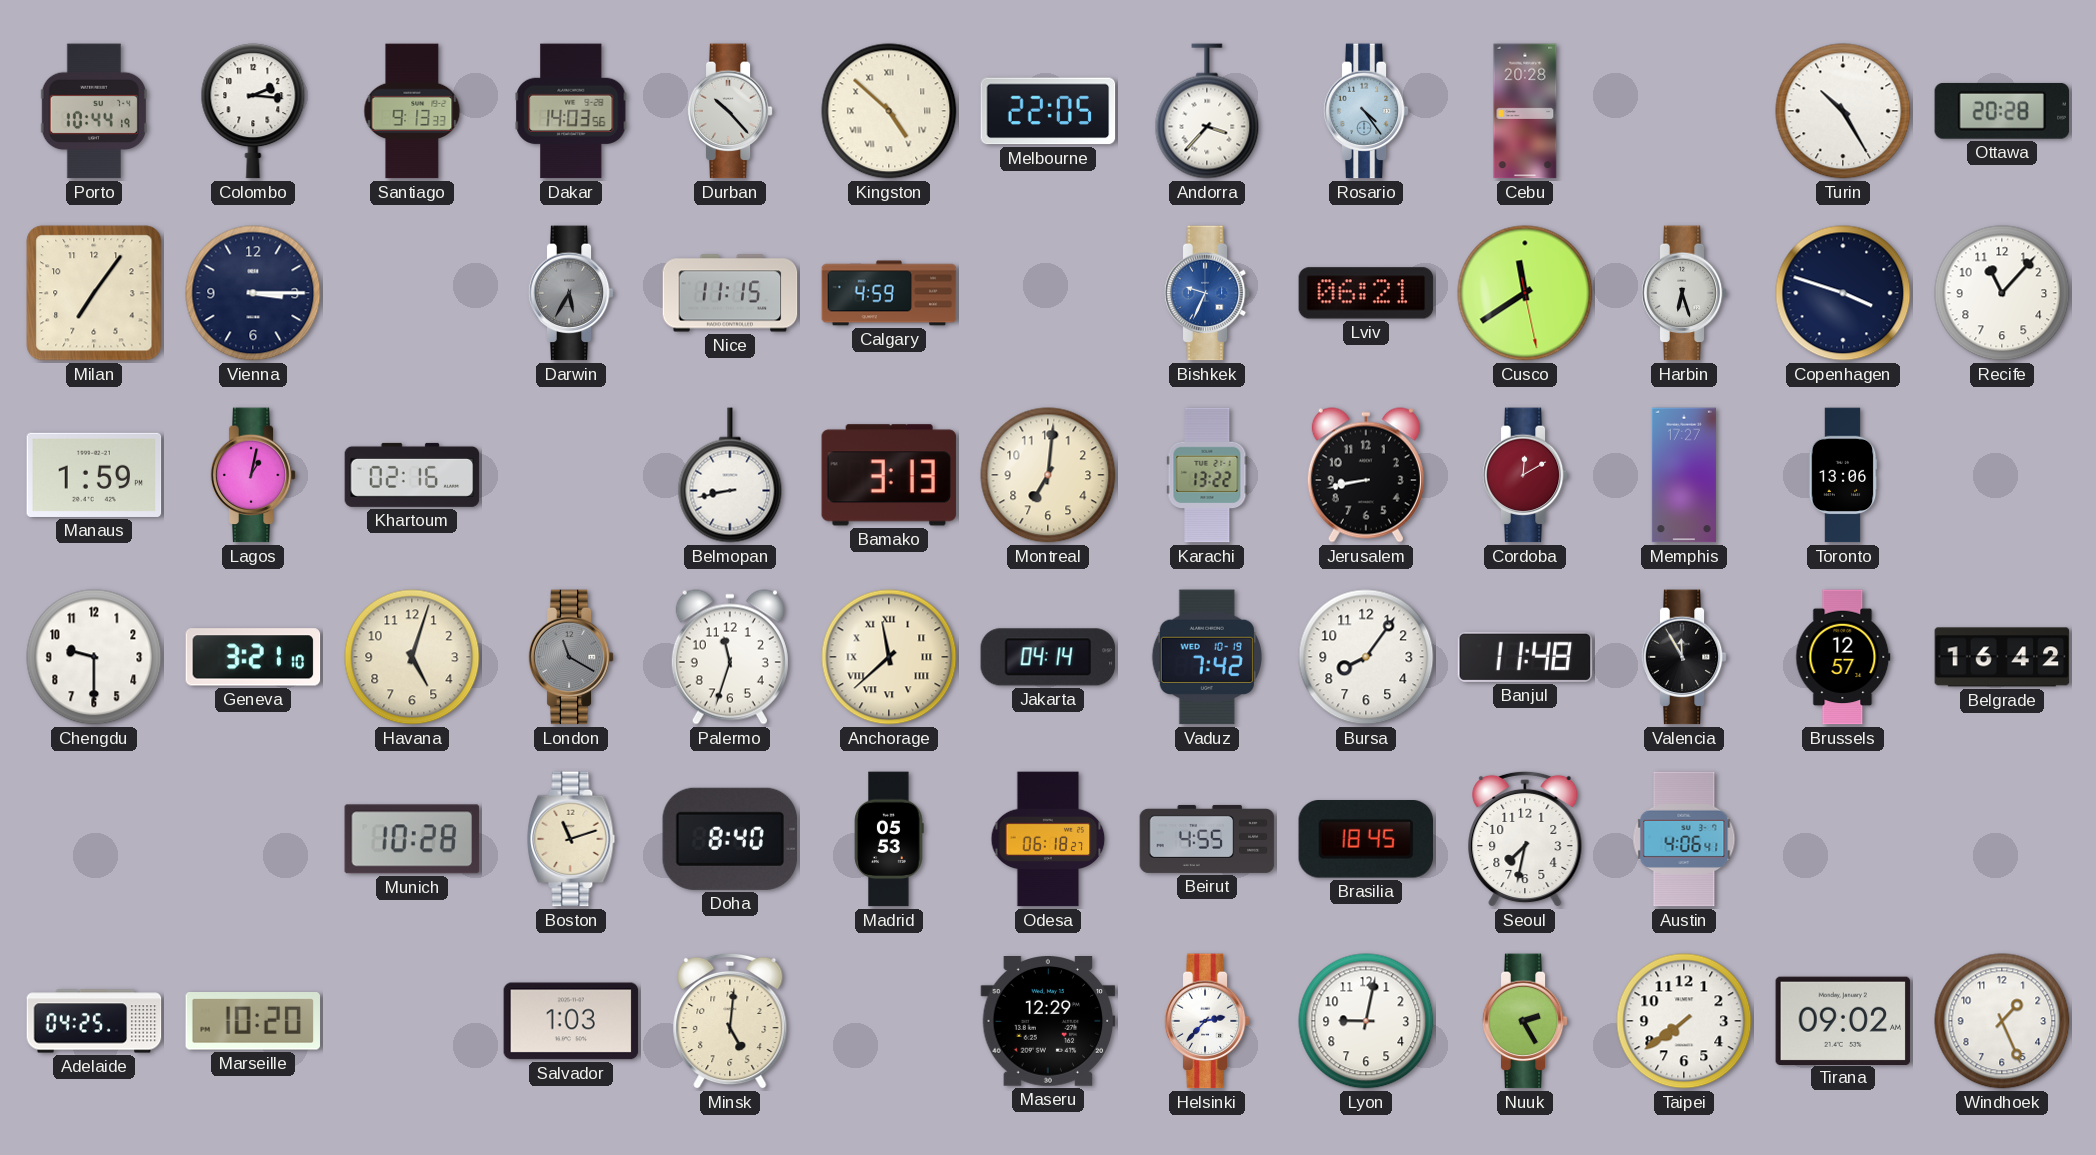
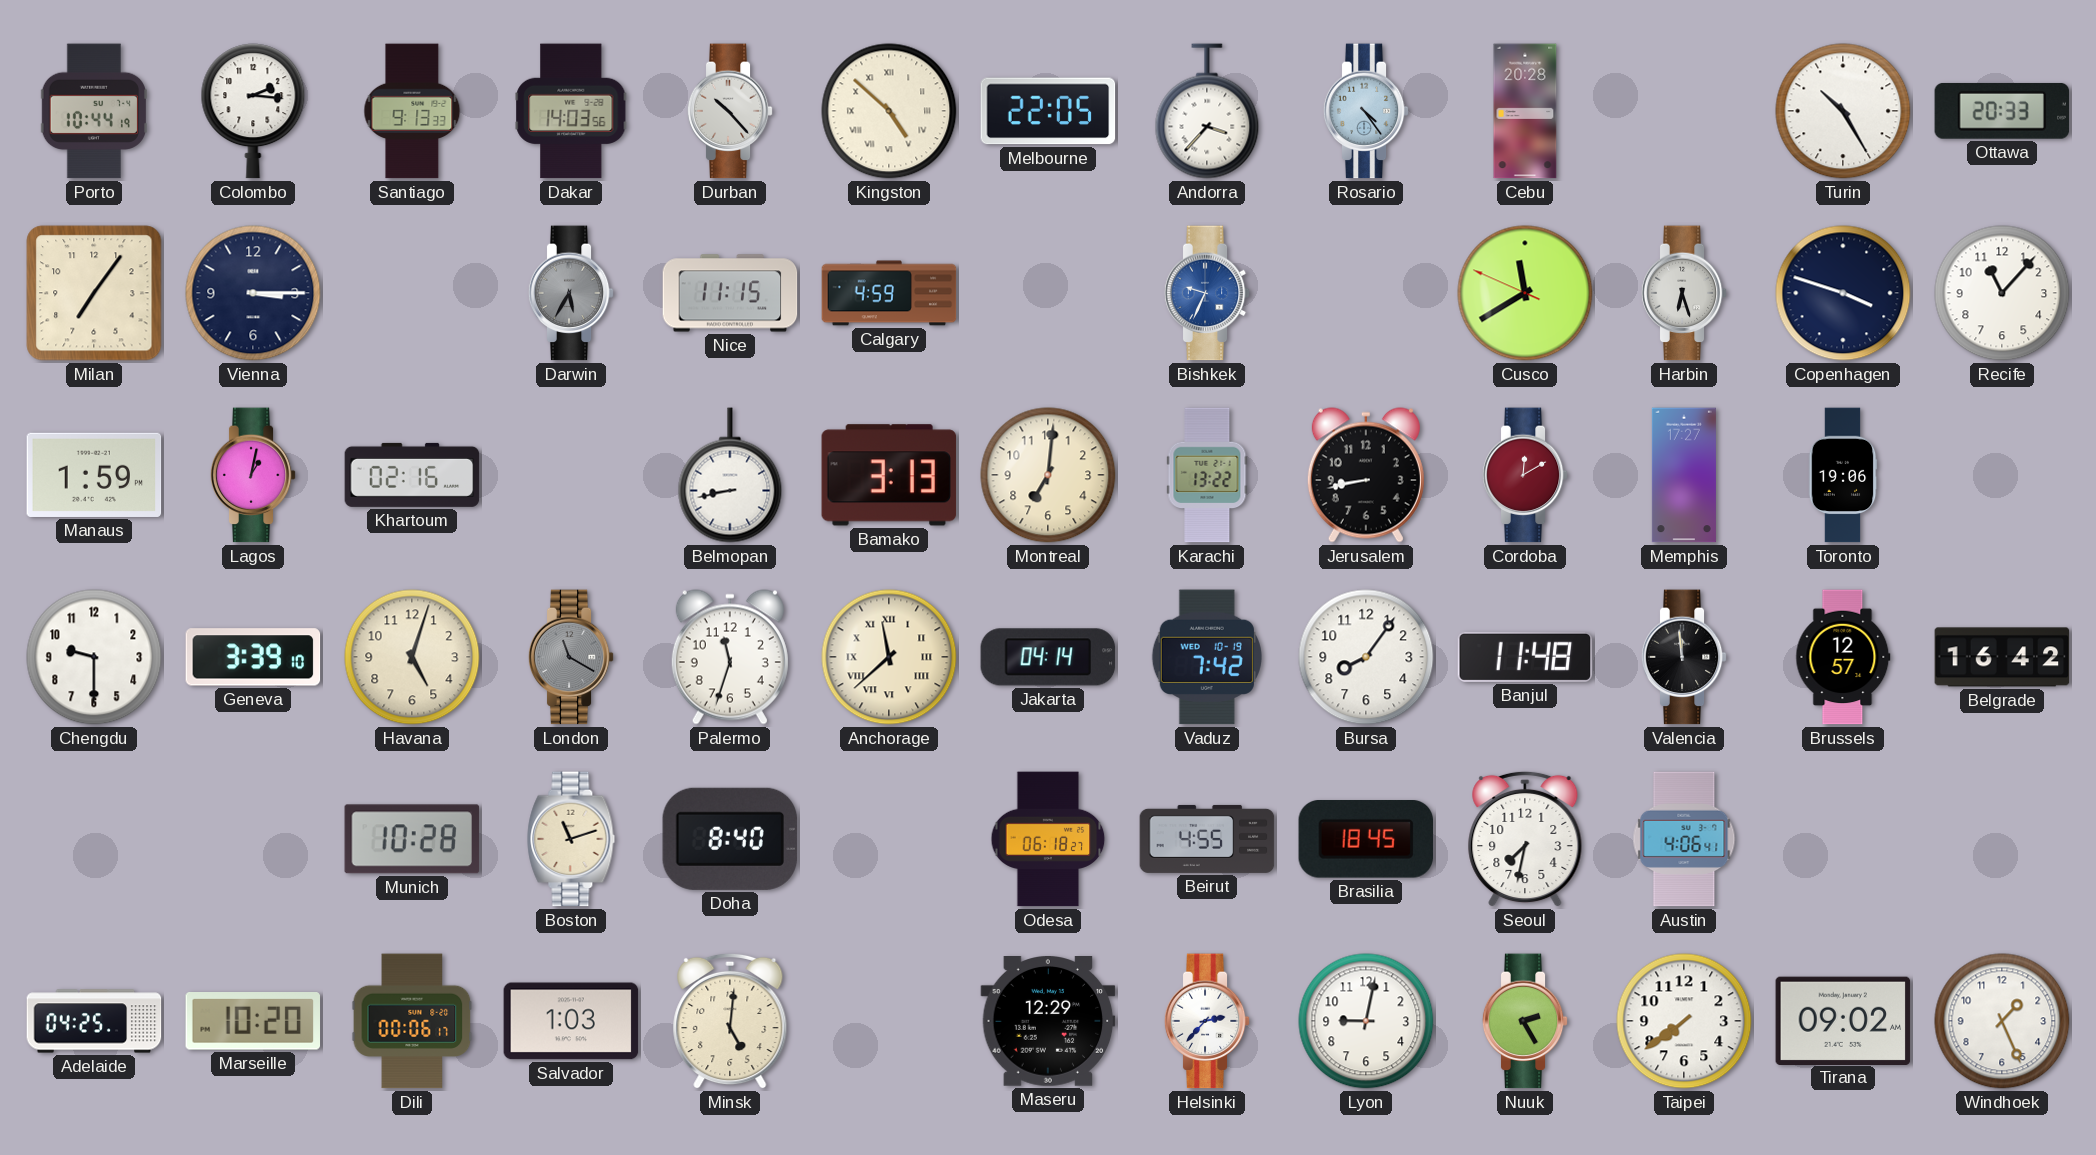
Ottawa: 20:28 -> 20:33
Lviv: 06:21 -> none
Cusco: 11:39:28 -> 11:39:49
Toronto: 13:06 -> 19:06
Geneva: 3:21 -> 3:39
Valencia: 11:55 -> 11:59
Madrid: 05:53 -> none
Dili: none -> 00:06
